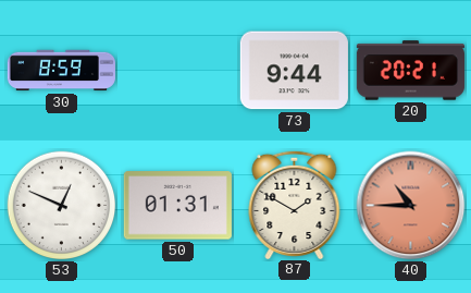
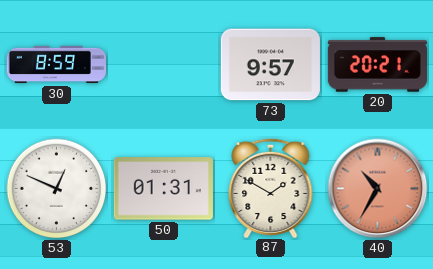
73: 9:44 -> 9:57
40: 10:45 -> 10:35
